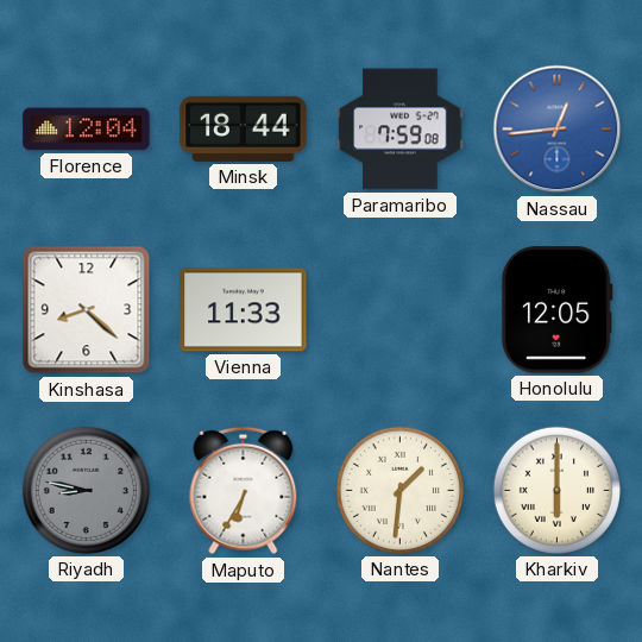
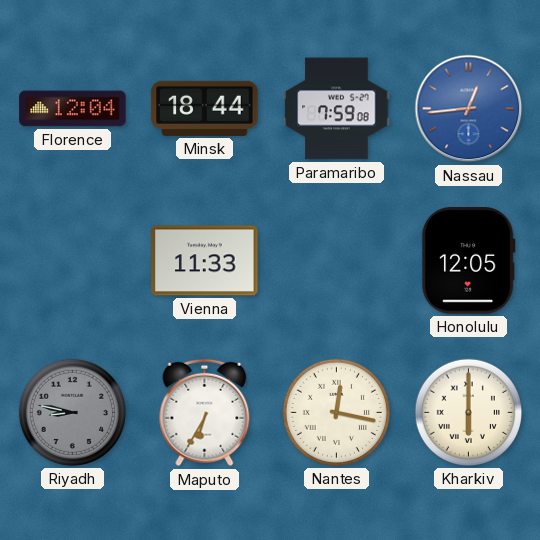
Kinshasa: 8:22 -> none
Nantes: 1:31 -> 12:17
